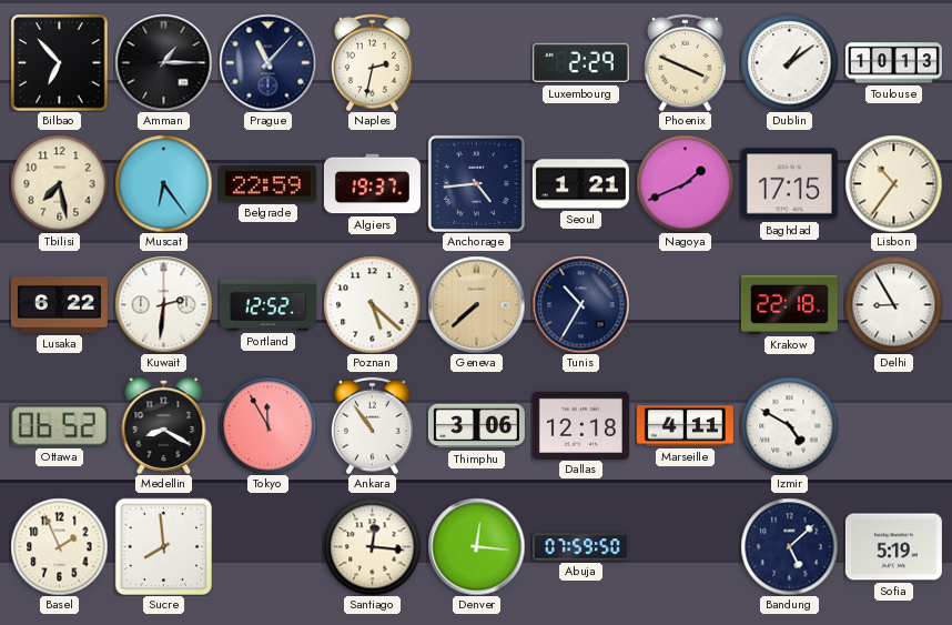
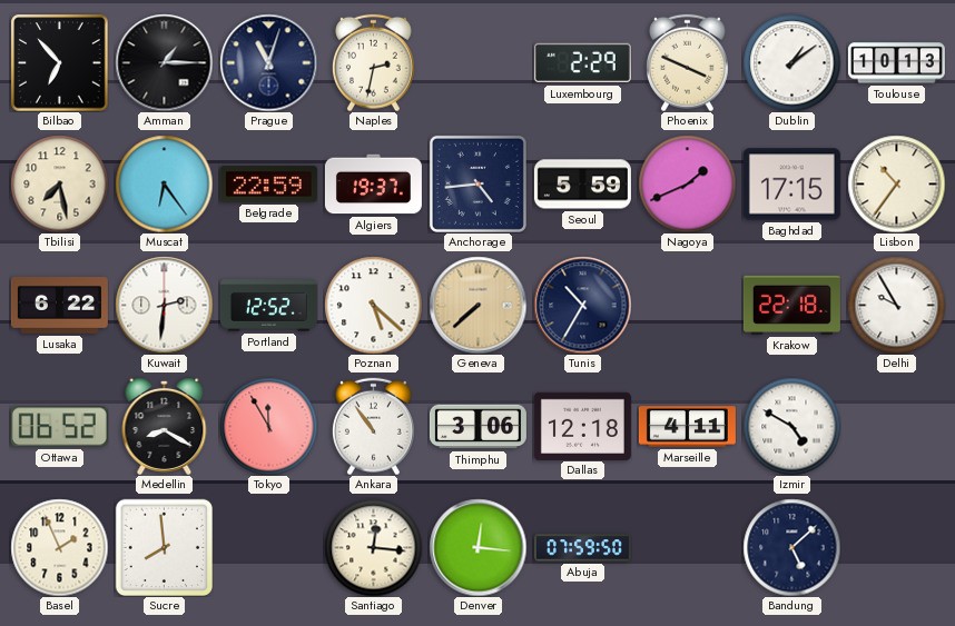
Prague: 11:07 -> 11:03
Seoul: 1:21 -> 5:59
Delhi: 8:55 -> 9:55
Sofia: 5:19 -> none
